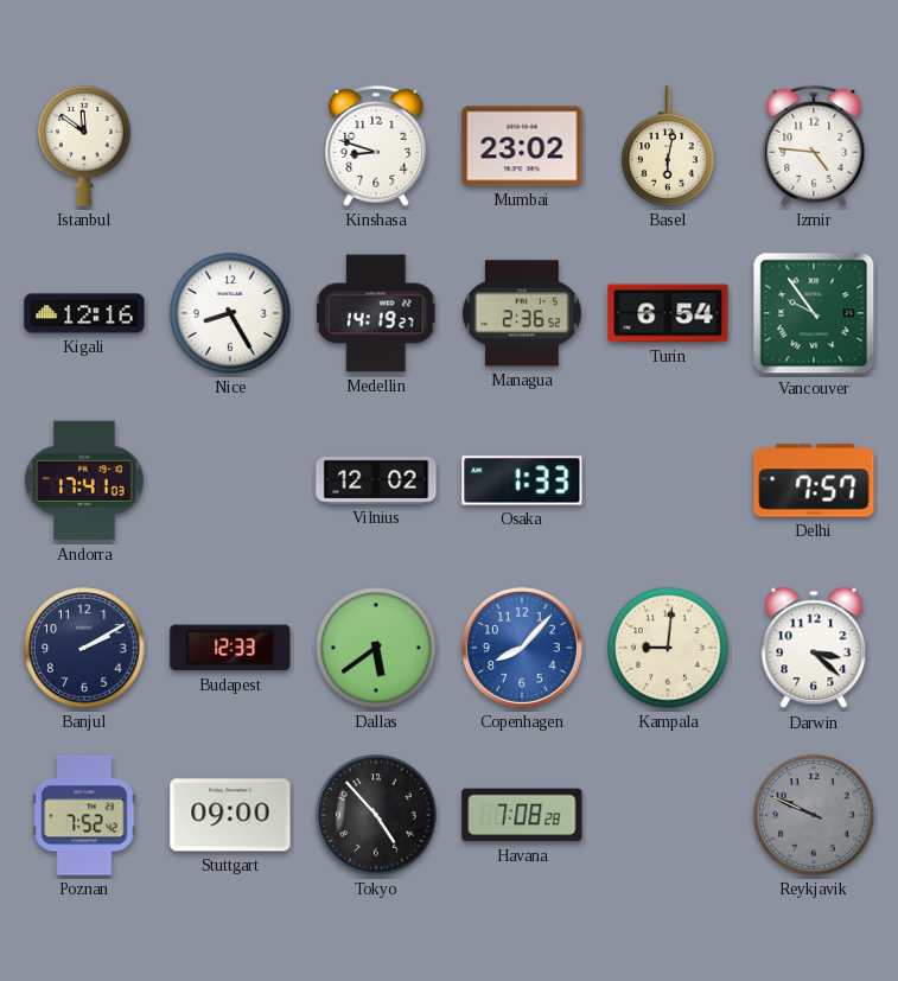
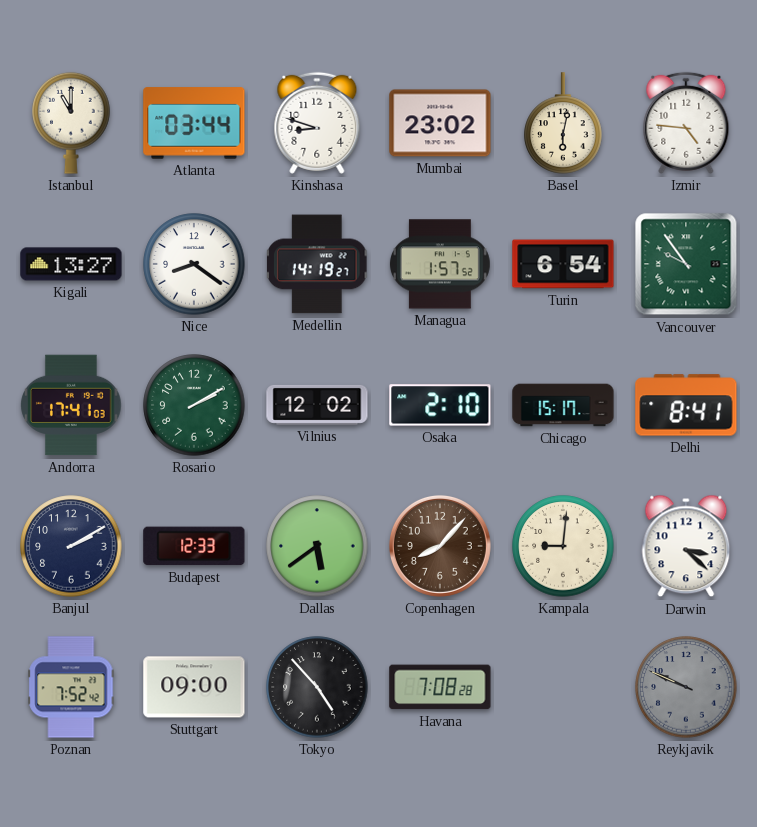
Istanbul: 11:51 -> 11:00
Atlanta: none -> 03:44
Kigali: 12:16 -> 13:27
Nice: 8:25 -> 8:21
Managua: 2:36 -> 1:57
Rosario: none -> 2:10
Osaka: 1:33 -> 2:10
Chicago: none -> 15:17
Delhi: 7:57 -> 8:41
Copenhagen dial: blue -> brown
